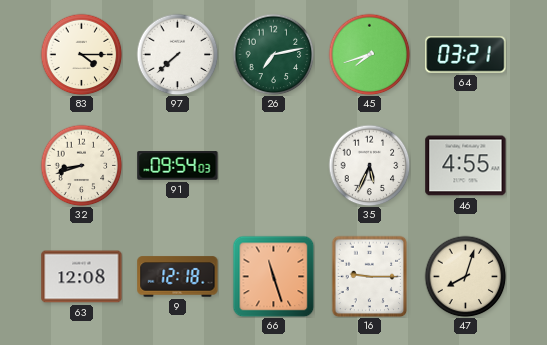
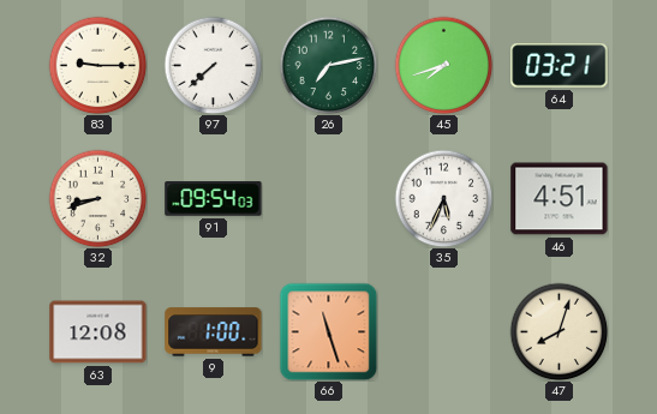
83: 4:15 -> 9:15
46: 4:55 -> 4:51
9: 12:18 -> 1:00
16: 9:15 -> none
